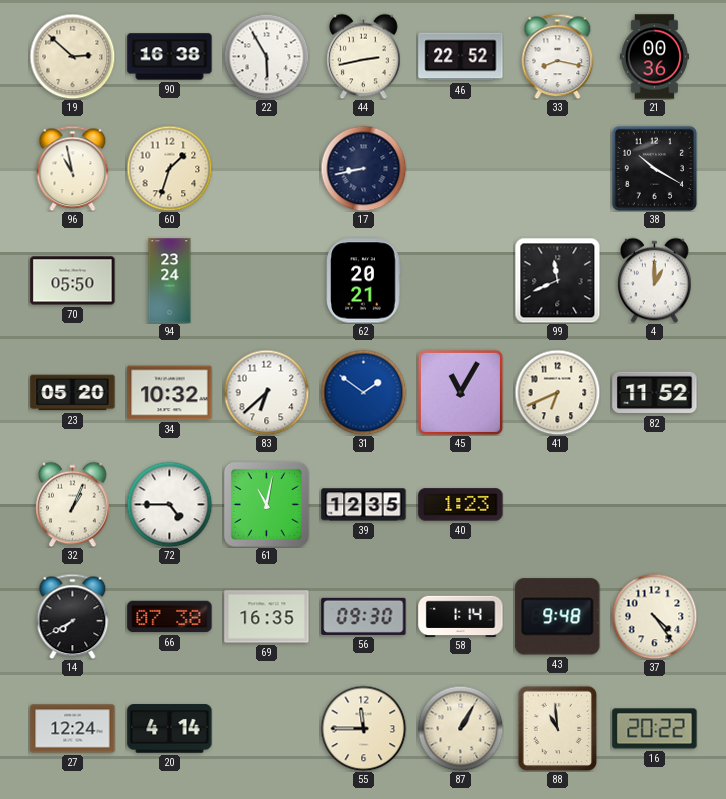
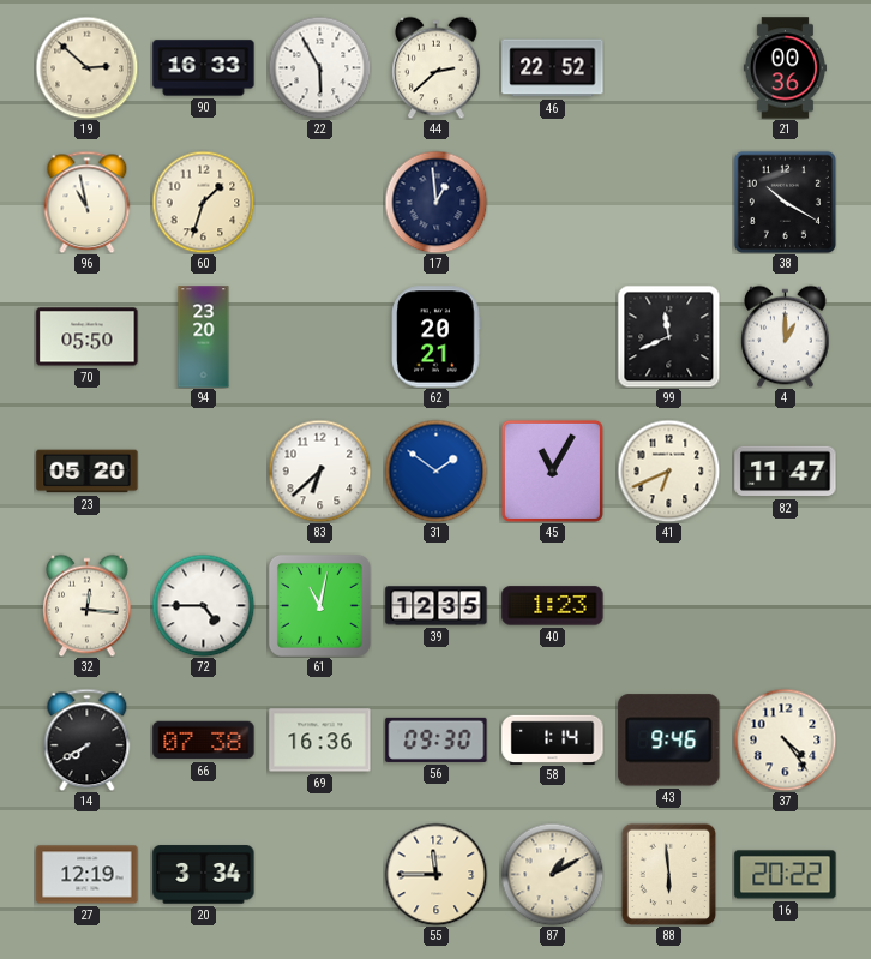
90: 16:38 -> 16:33
44: 2:43 -> 2:38
33: 8:17 -> none
17: 8:43 -> 12:59
94: 23:24 -> 23:20
34: 10:32 -> none
82: 11:52 -> 11:47
32: 1:04 -> 12:16
69: 16:35 -> 16:36
43: 9:48 -> 9:46
27: 12:24 -> 12:19
20: 4:14 -> 3:34
87: 1:05 -> 1:10
88: 10:59 -> 5:59
